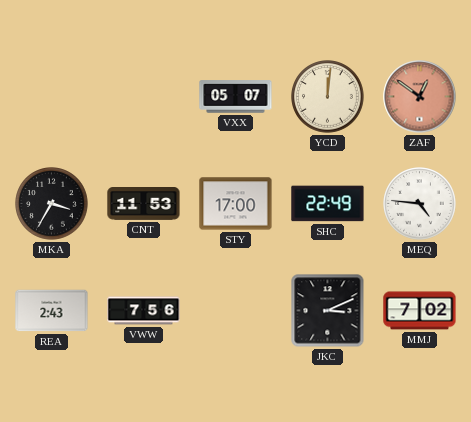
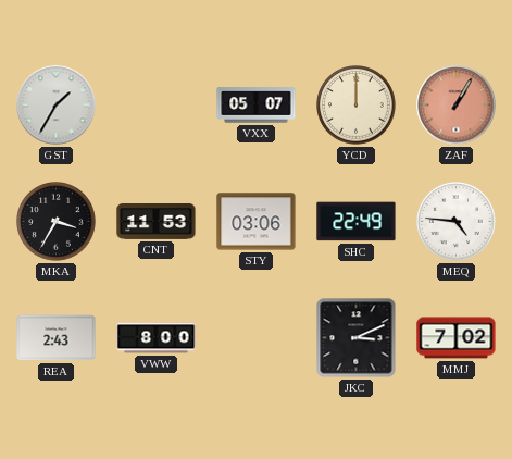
GST: none -> 1:35
YCD: 12:01 -> 12:00
ZAF: 12:51 -> 1:05
STY: 17:00 -> 03:06
VWW: 7:56 -> 8:00
